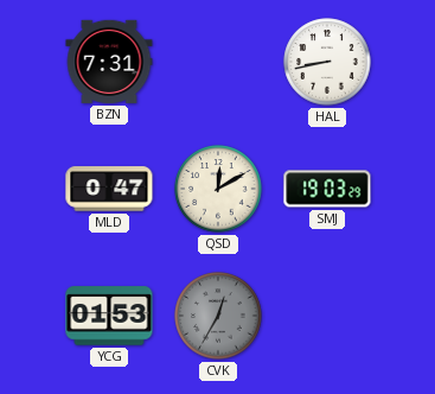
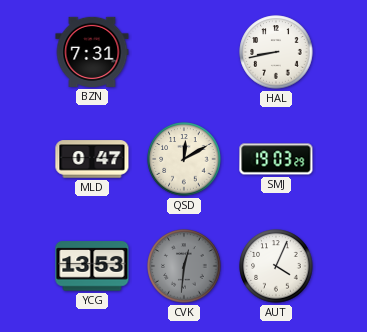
YCG: 01:53 -> 13:53
CVK: 12:35 -> 12:31
AUT: none -> 4:04
